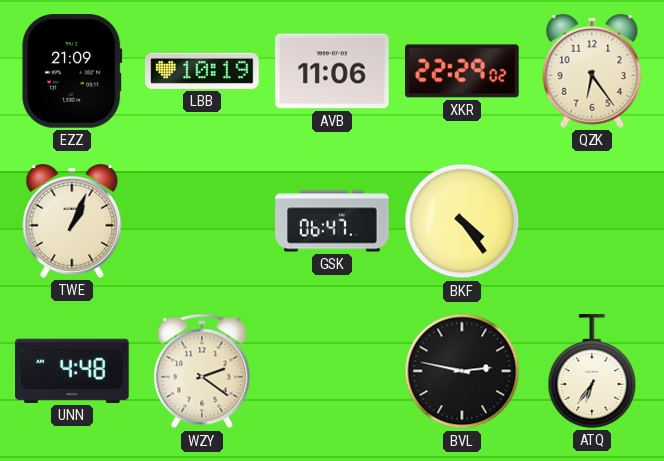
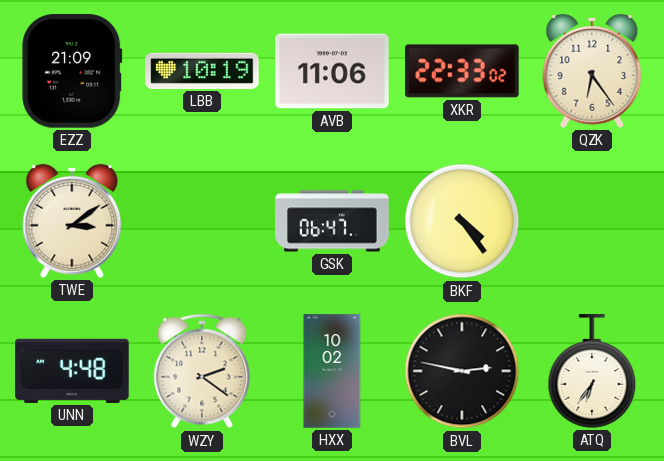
XKR: 22:29 -> 22:33
TWE: 1:04 -> 3:09
HXX: none -> 10:02
